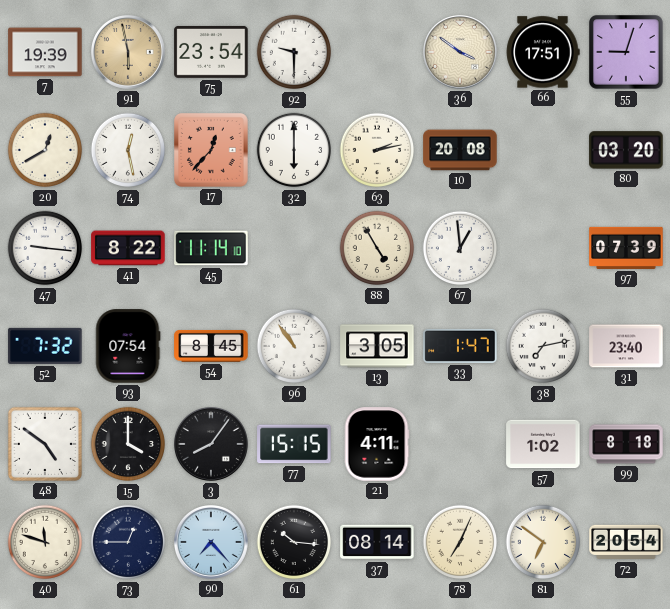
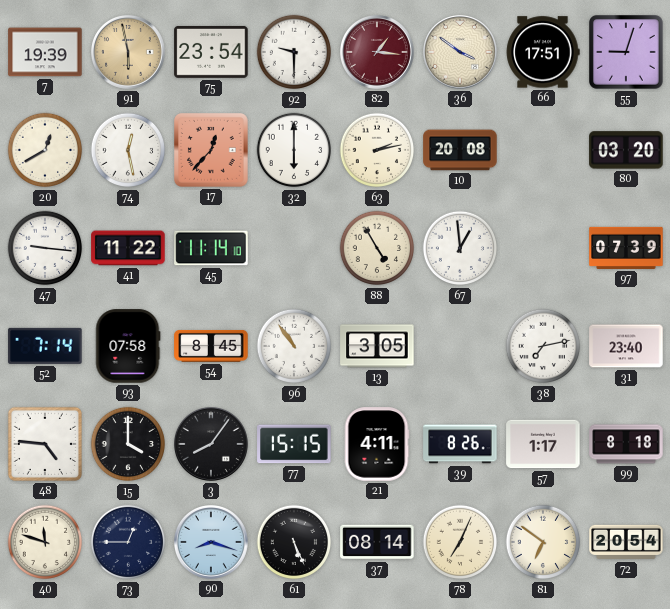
82: none -> 1:16
41: 8:22 -> 11:22
52: 7:32 -> 7:14
93: 07:54 -> 07:58
33: 1:47 -> none
48: 4:51 -> 4:46
39: none -> 8:26
57: 1:02 -> 1:17
90: 7:23 -> 8:18
61: 10:16 -> 5:26
